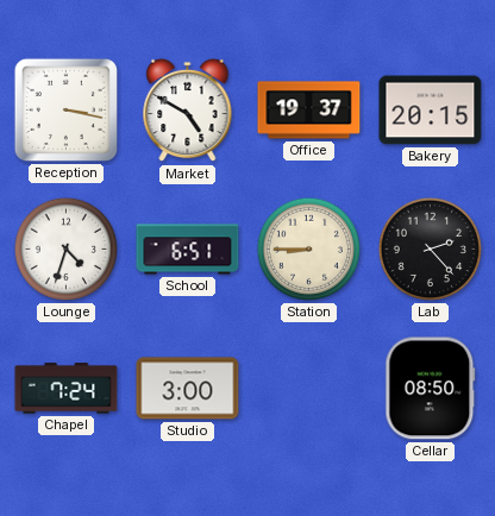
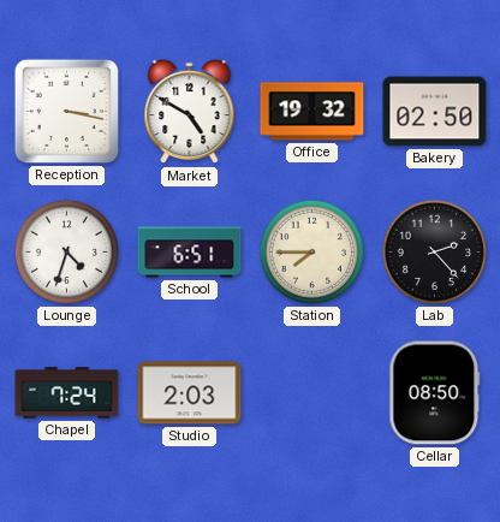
Office: 19:37 -> 19:32
Bakery: 20:15 -> 02:50
Station: 8:45 -> 7:45
Studio: 3:00 -> 2:03
